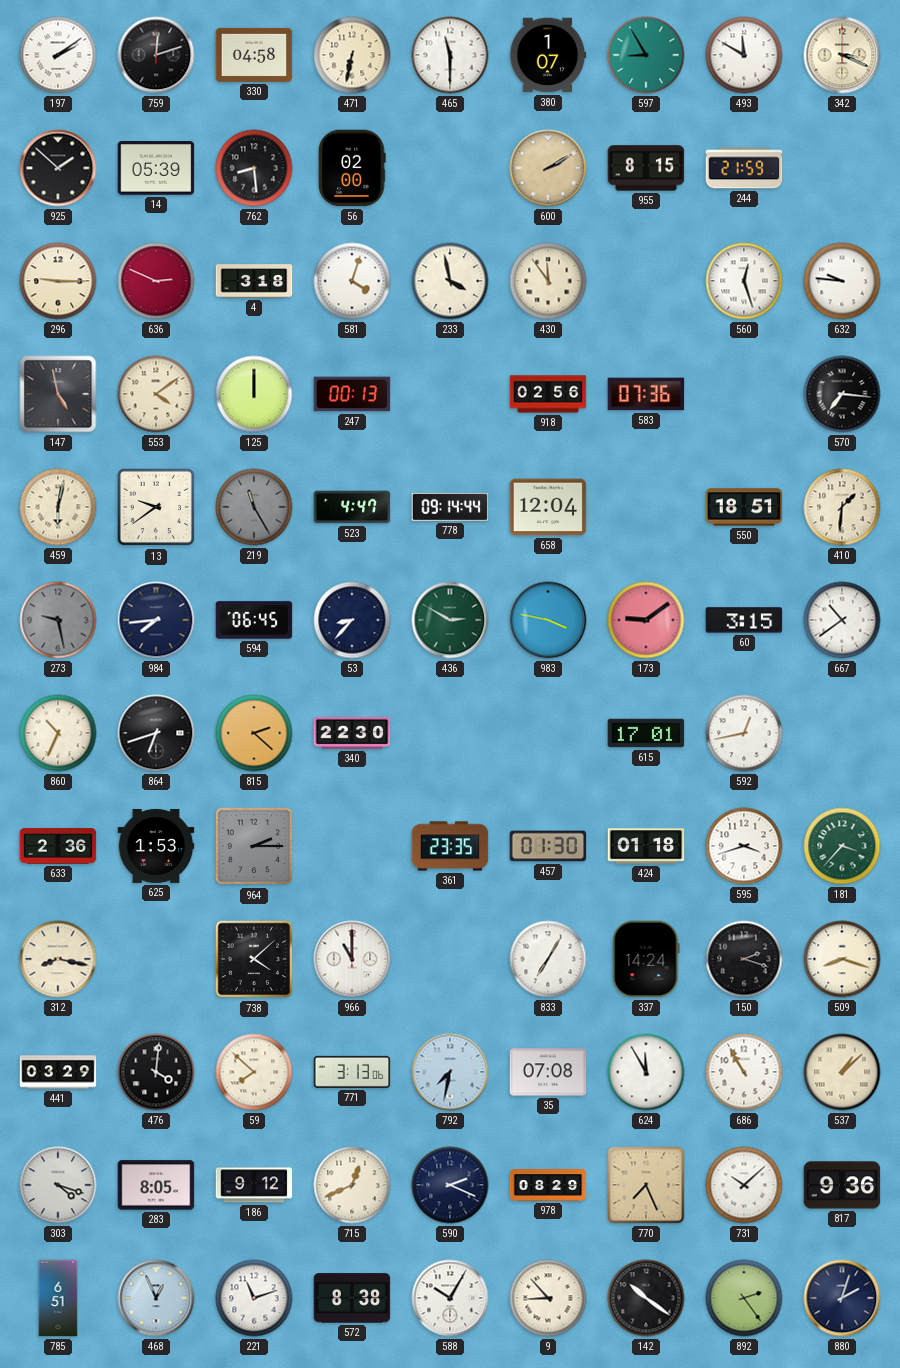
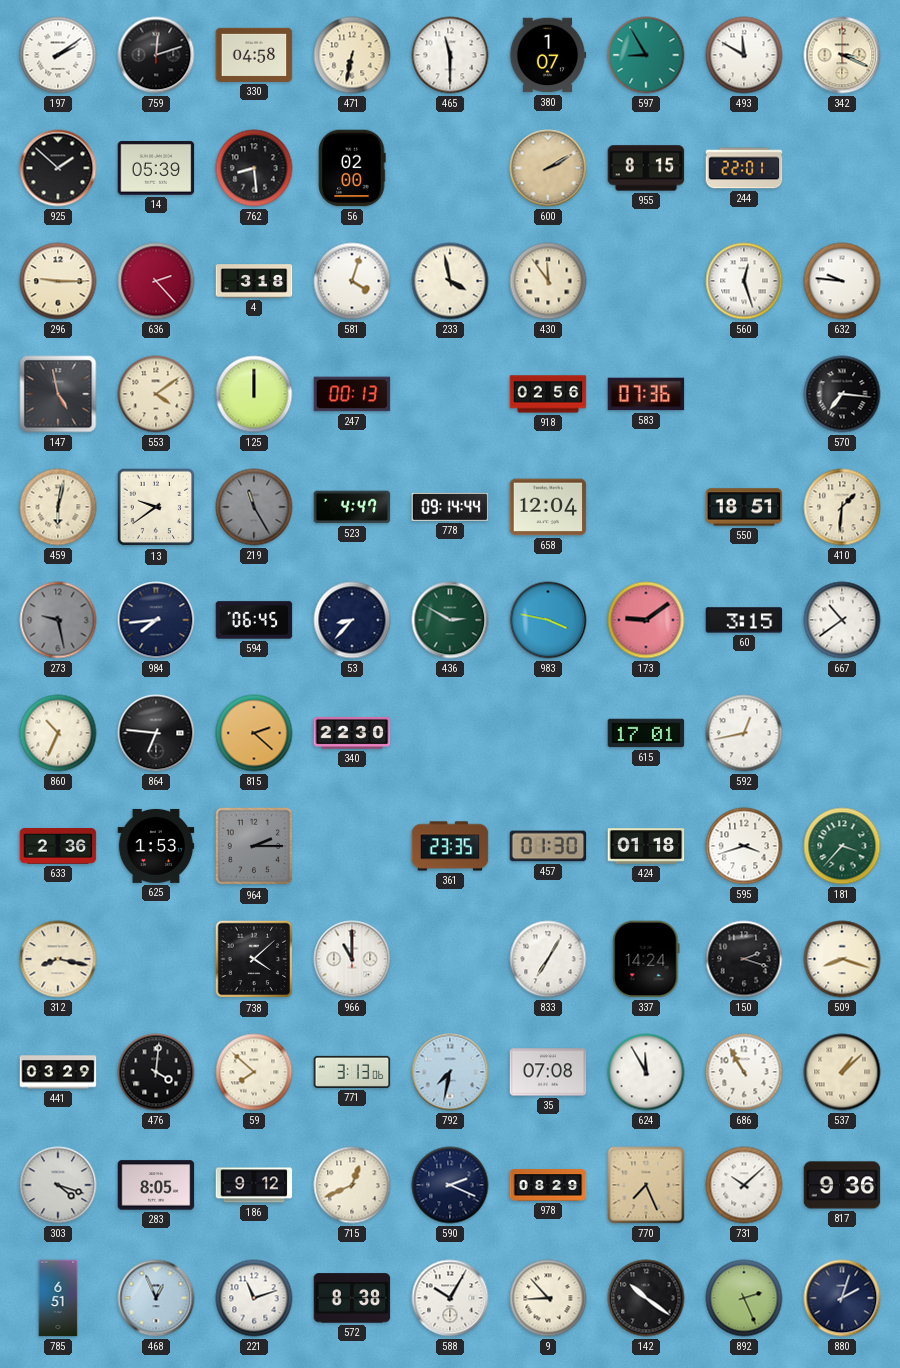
244: 21:59 -> 22:01
636: 2:49 -> 2:23
864: 6:42 -> 6:46
892: 2:24 -> 2:26
